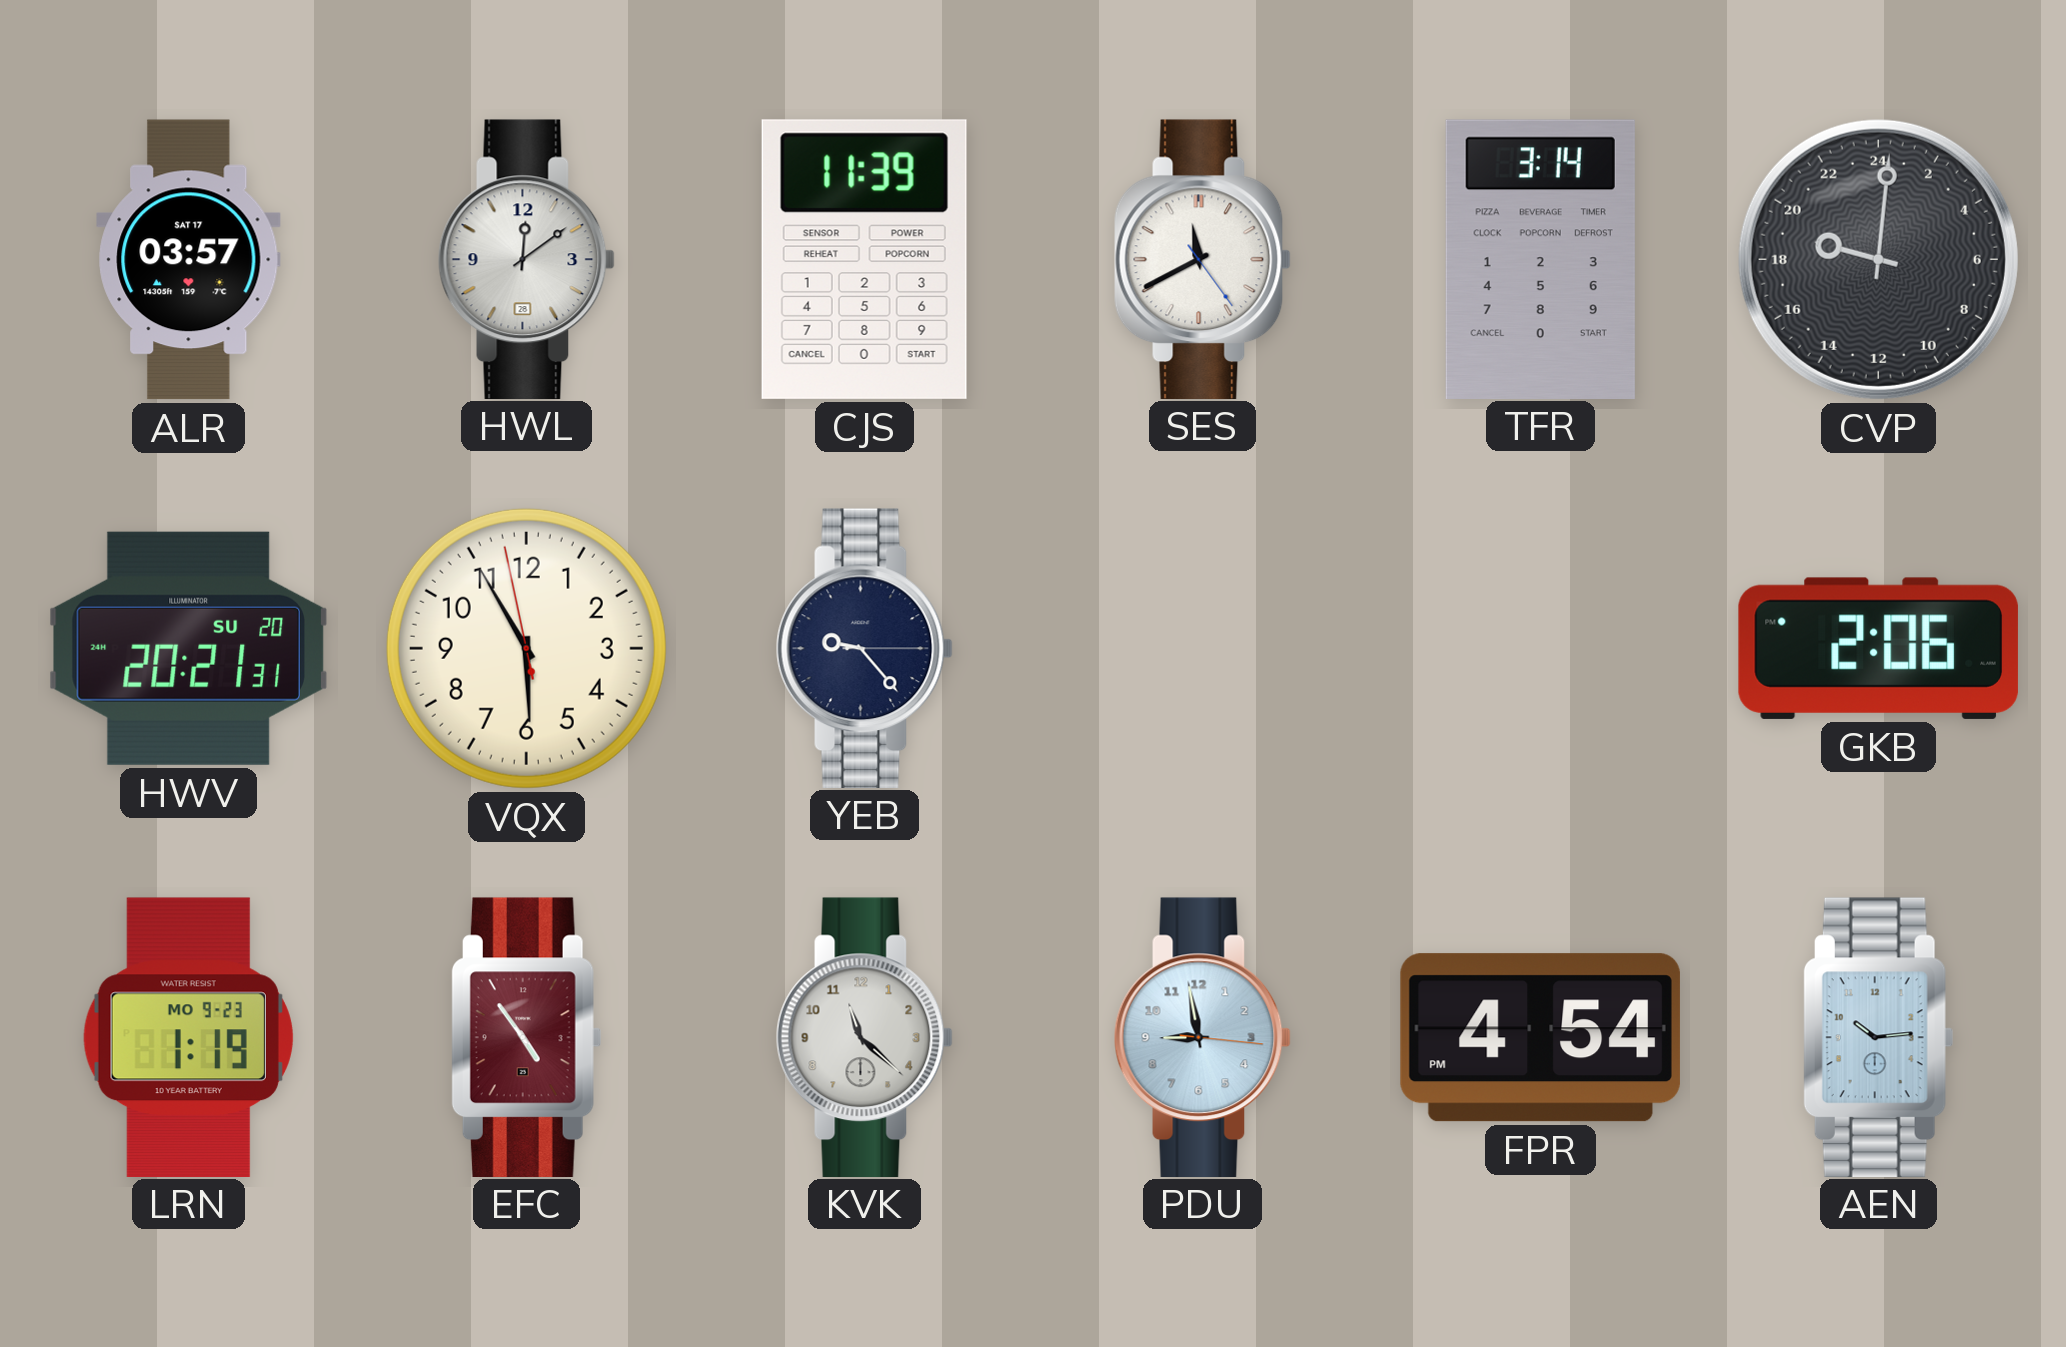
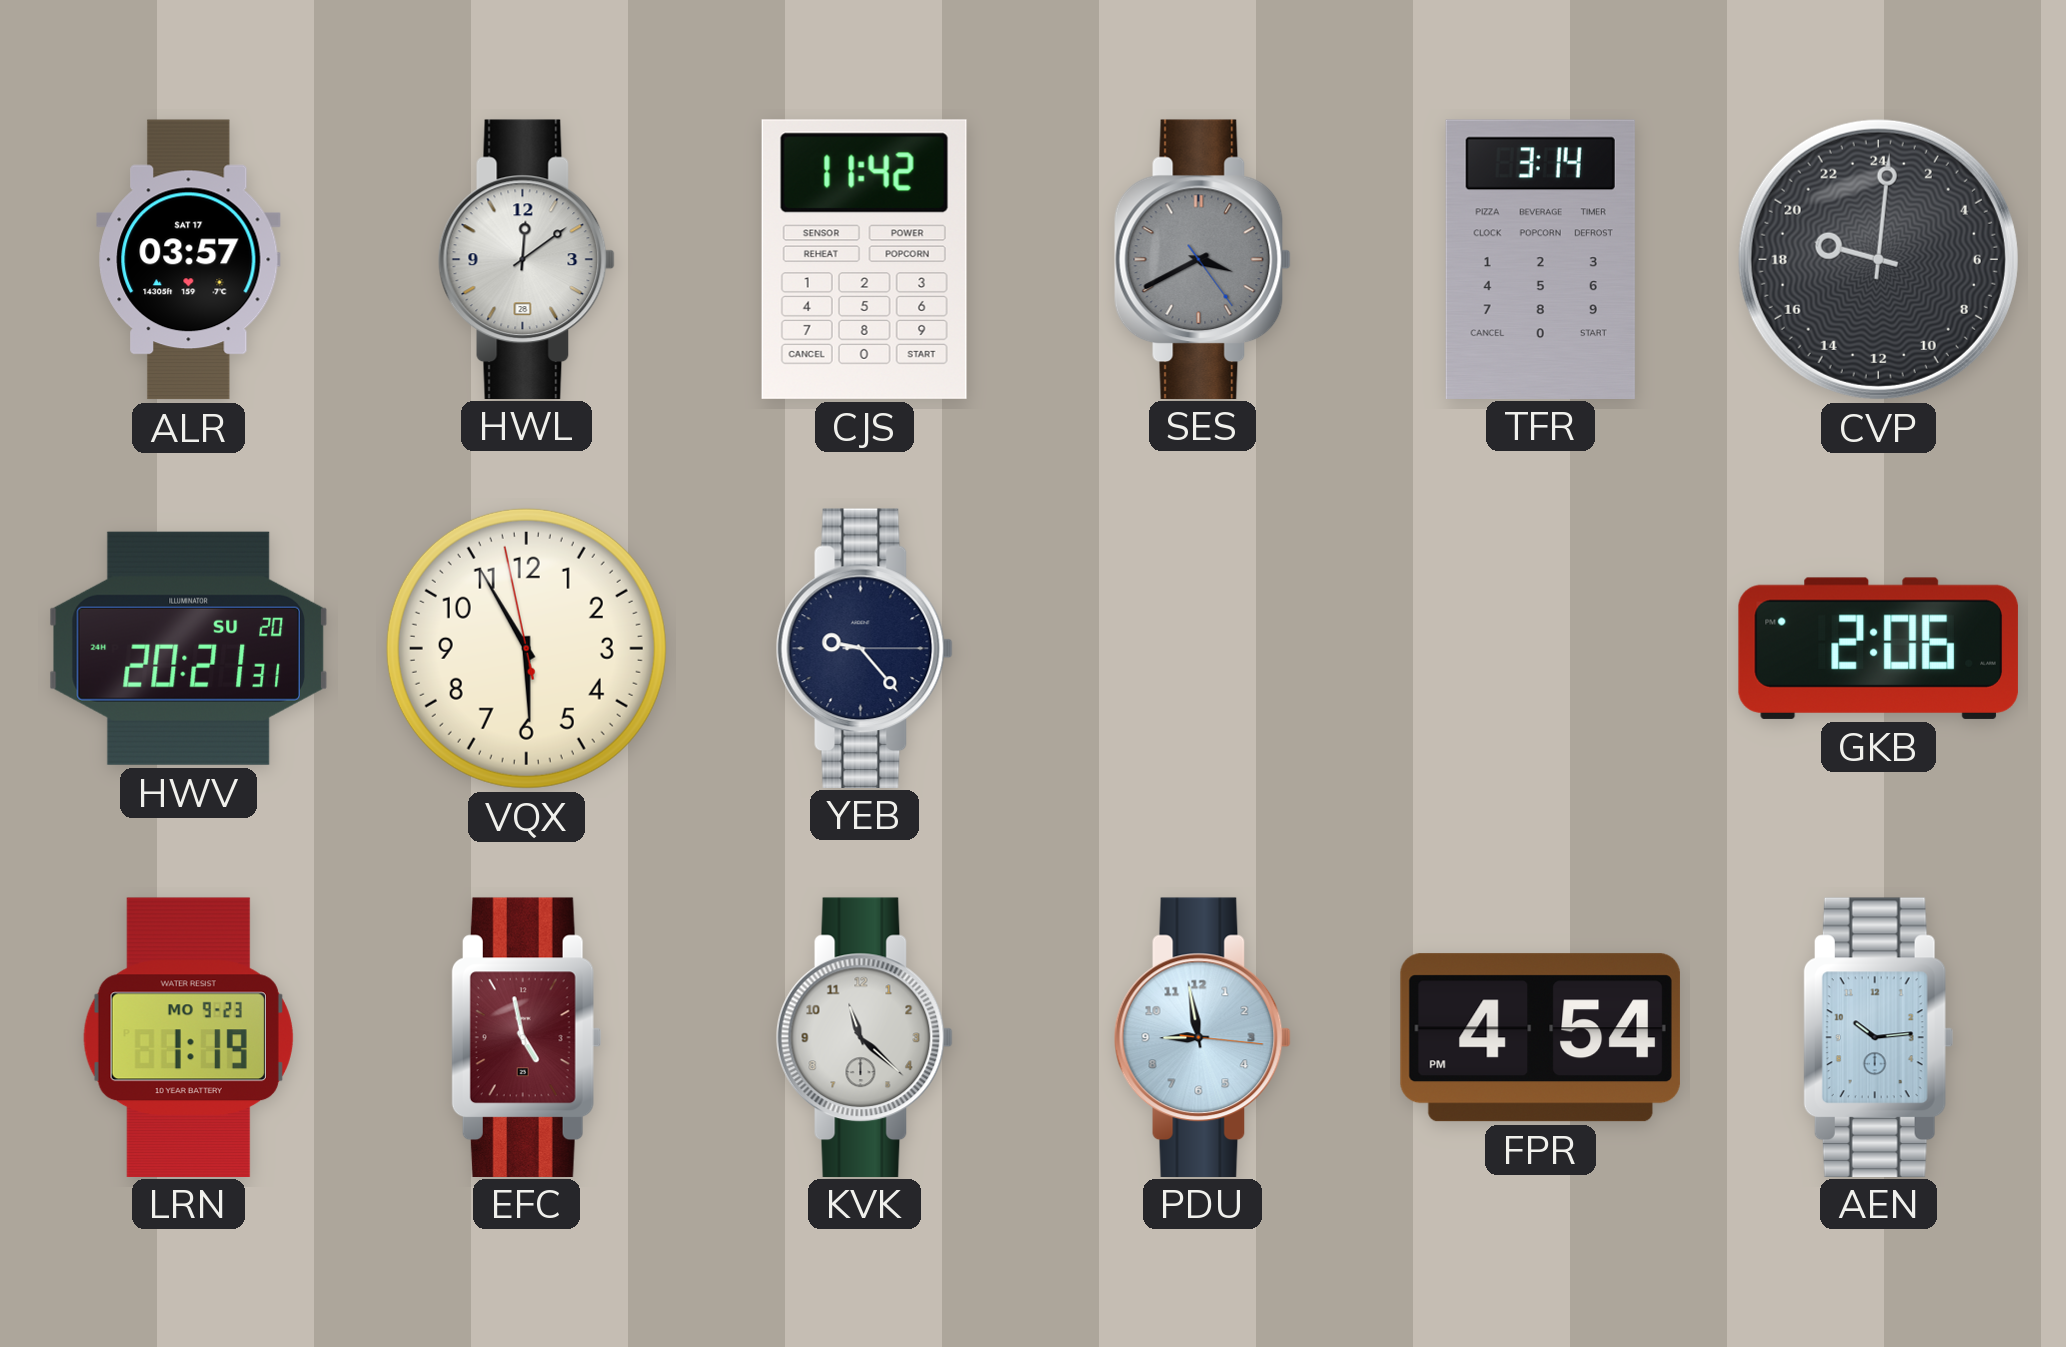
CJS: 11:39 -> 11:42
SES: 11:40 -> 3:40
SES dial: white -> grey
EFC: 4:54 -> 4:58
